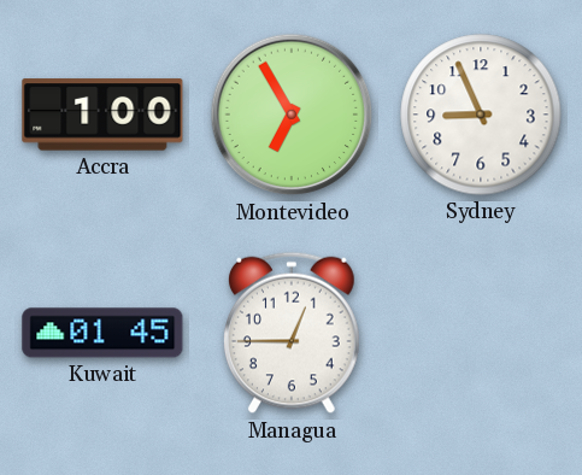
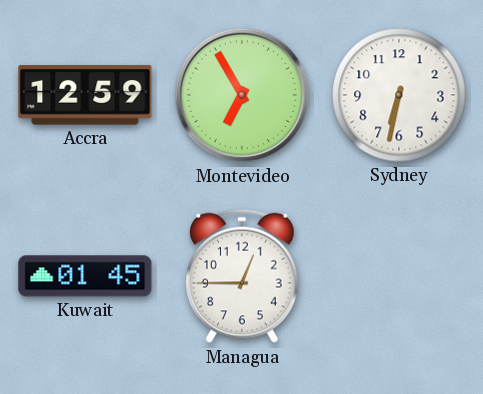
Accra: 1:00 -> 12:59
Sydney: 8:56 -> 6:32
